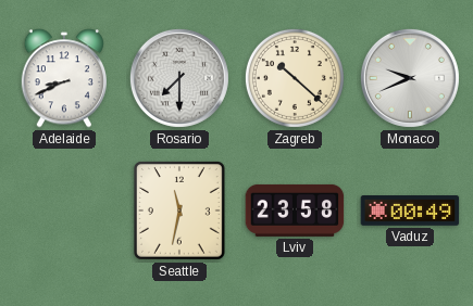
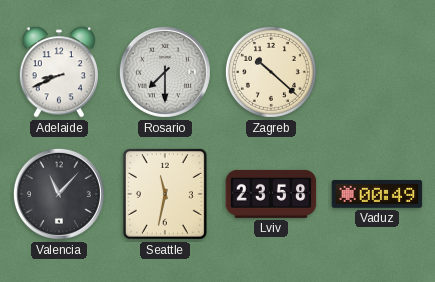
Monaco: 9:41 -> none
Valencia: none -> 11:07
